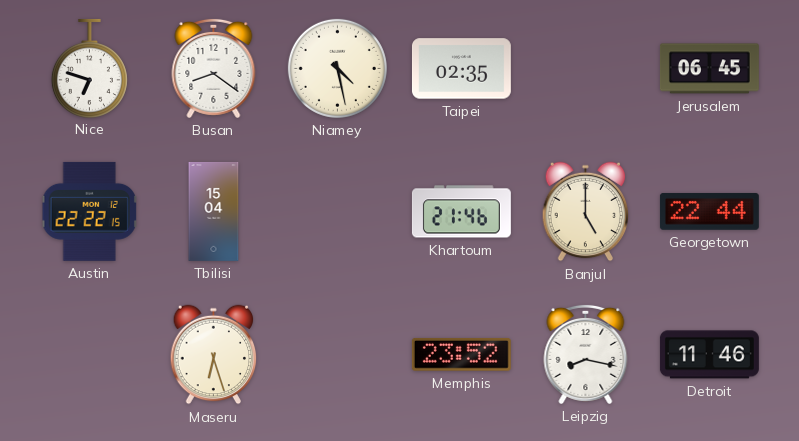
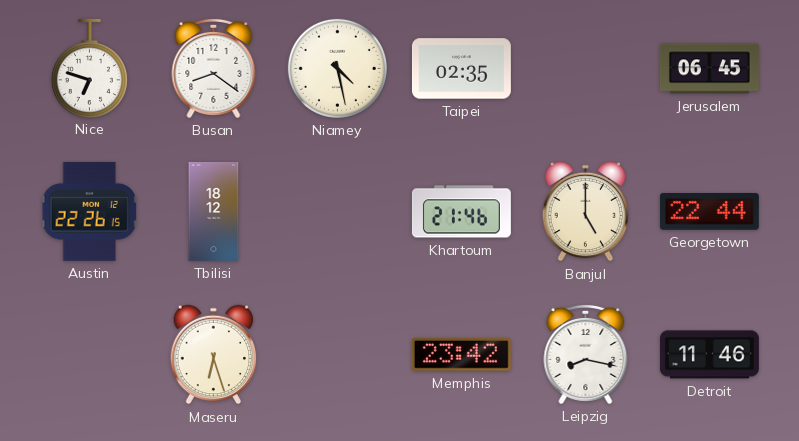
Austin: 22:22 -> 22:26
Tbilisi: 15:04 -> 18:12
Memphis: 23:52 -> 23:42
